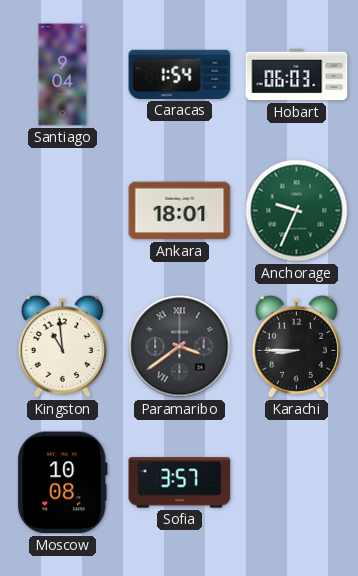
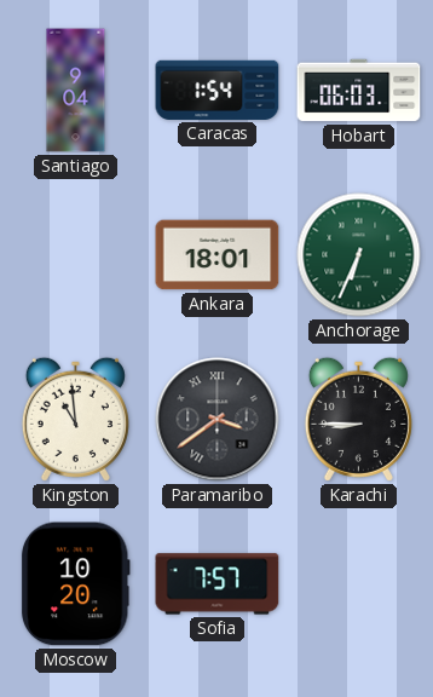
Anchorage: 9:34 -> 6:34
Moscow: 10:08 -> 10:20
Sofia: 3:57 -> 7:57
